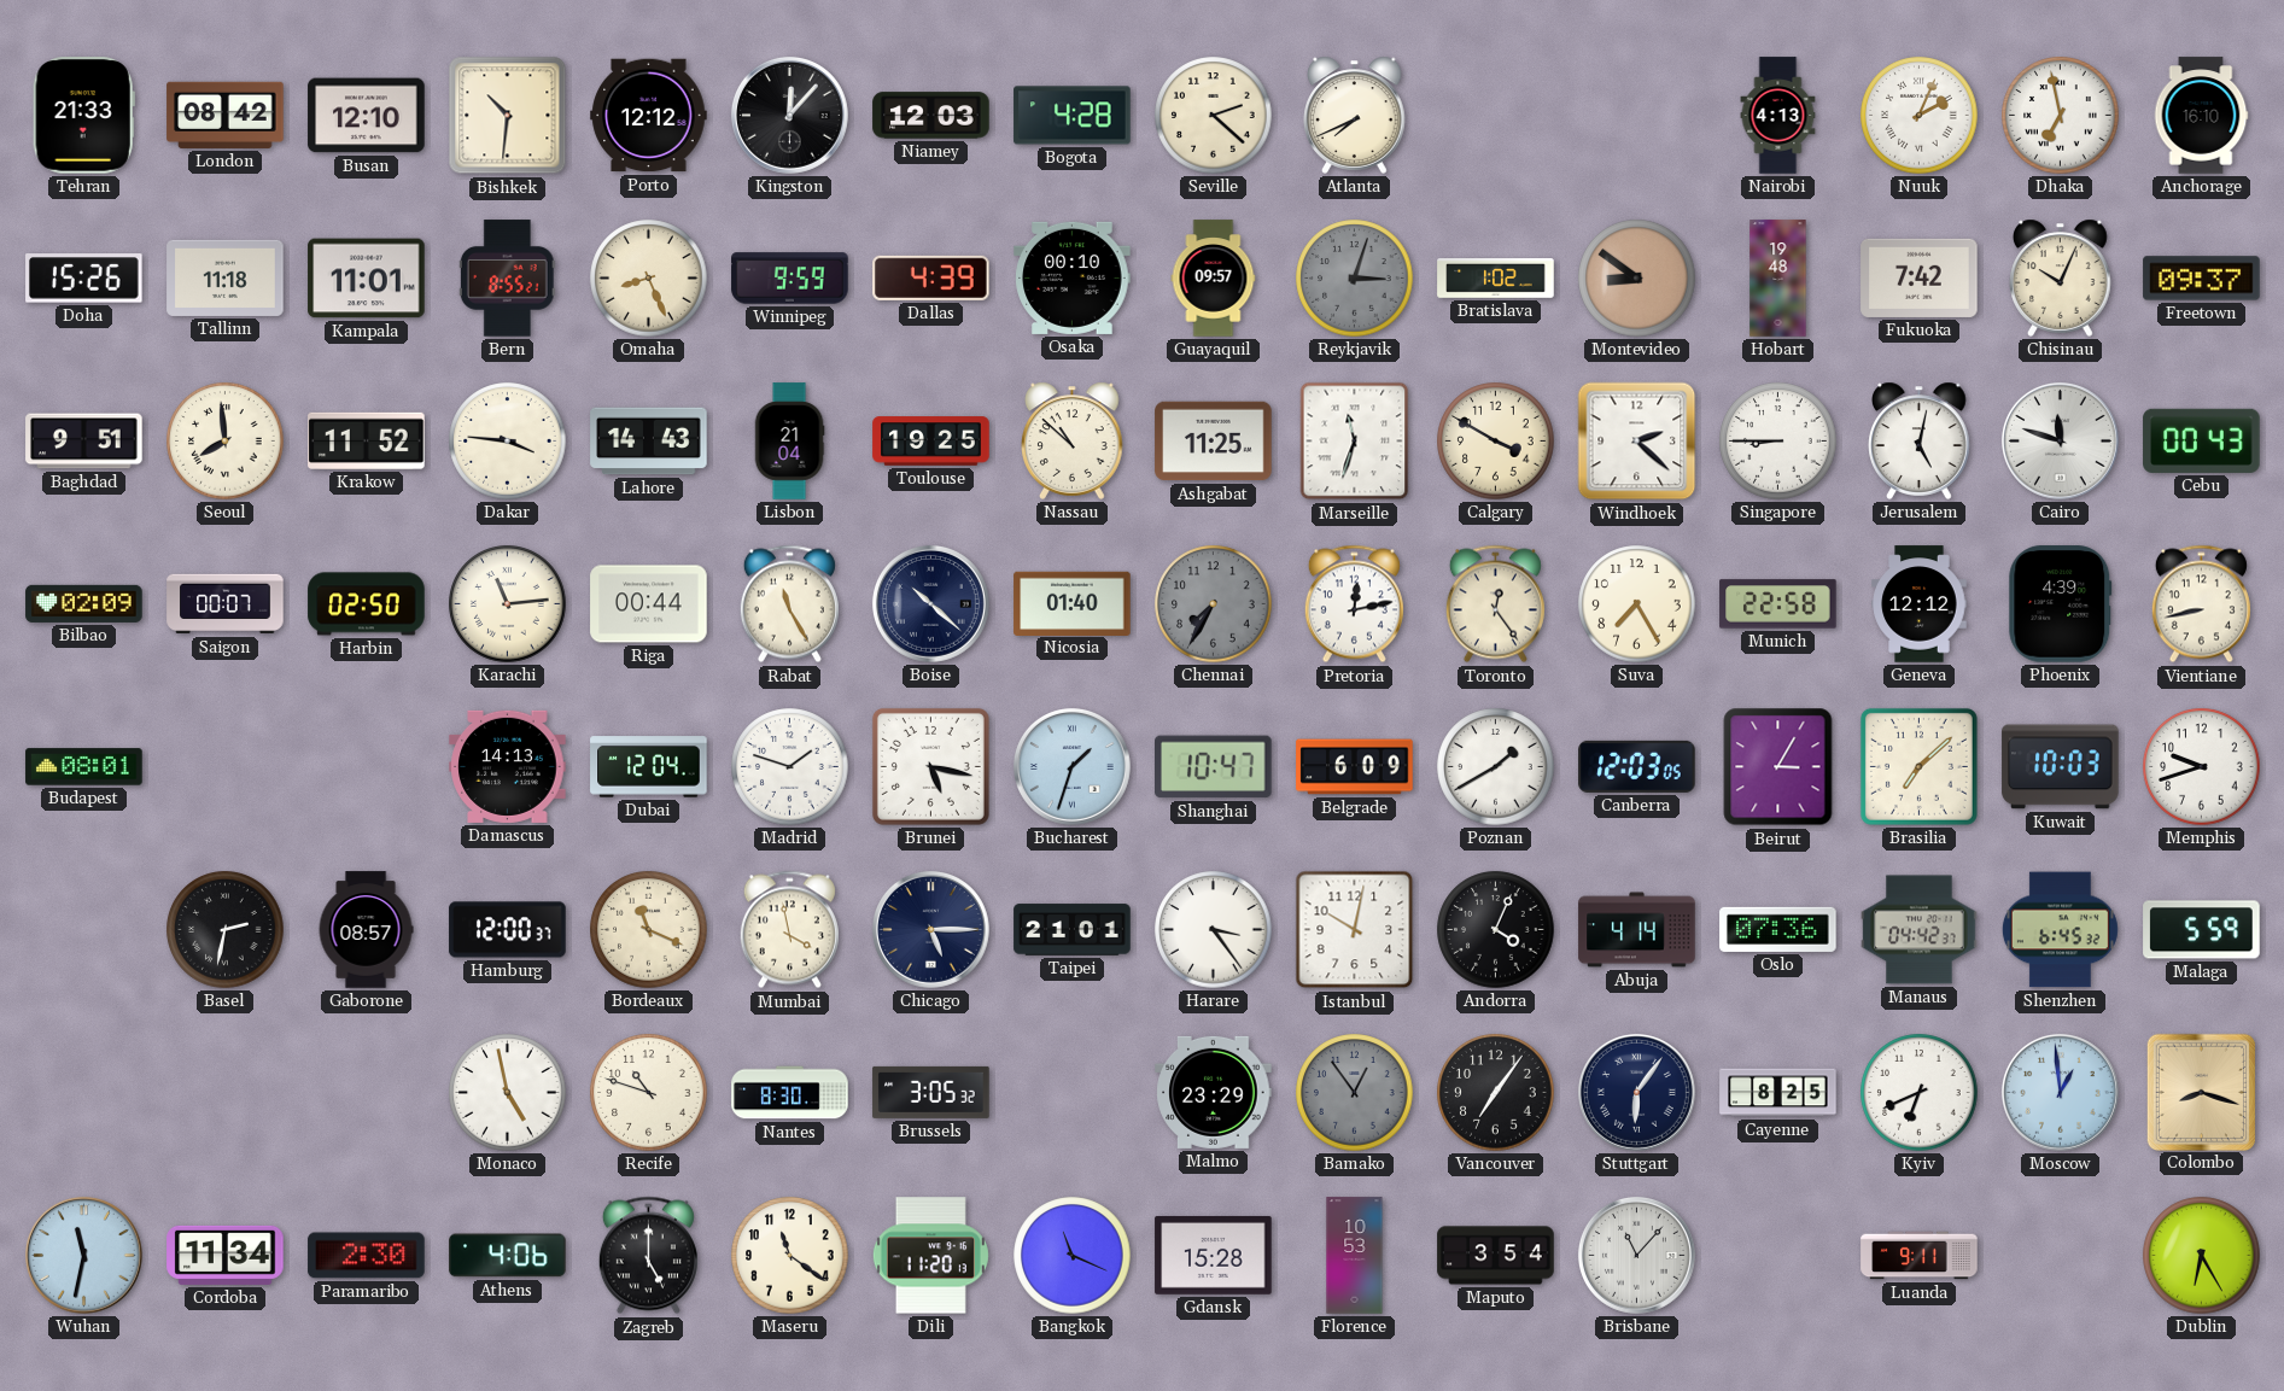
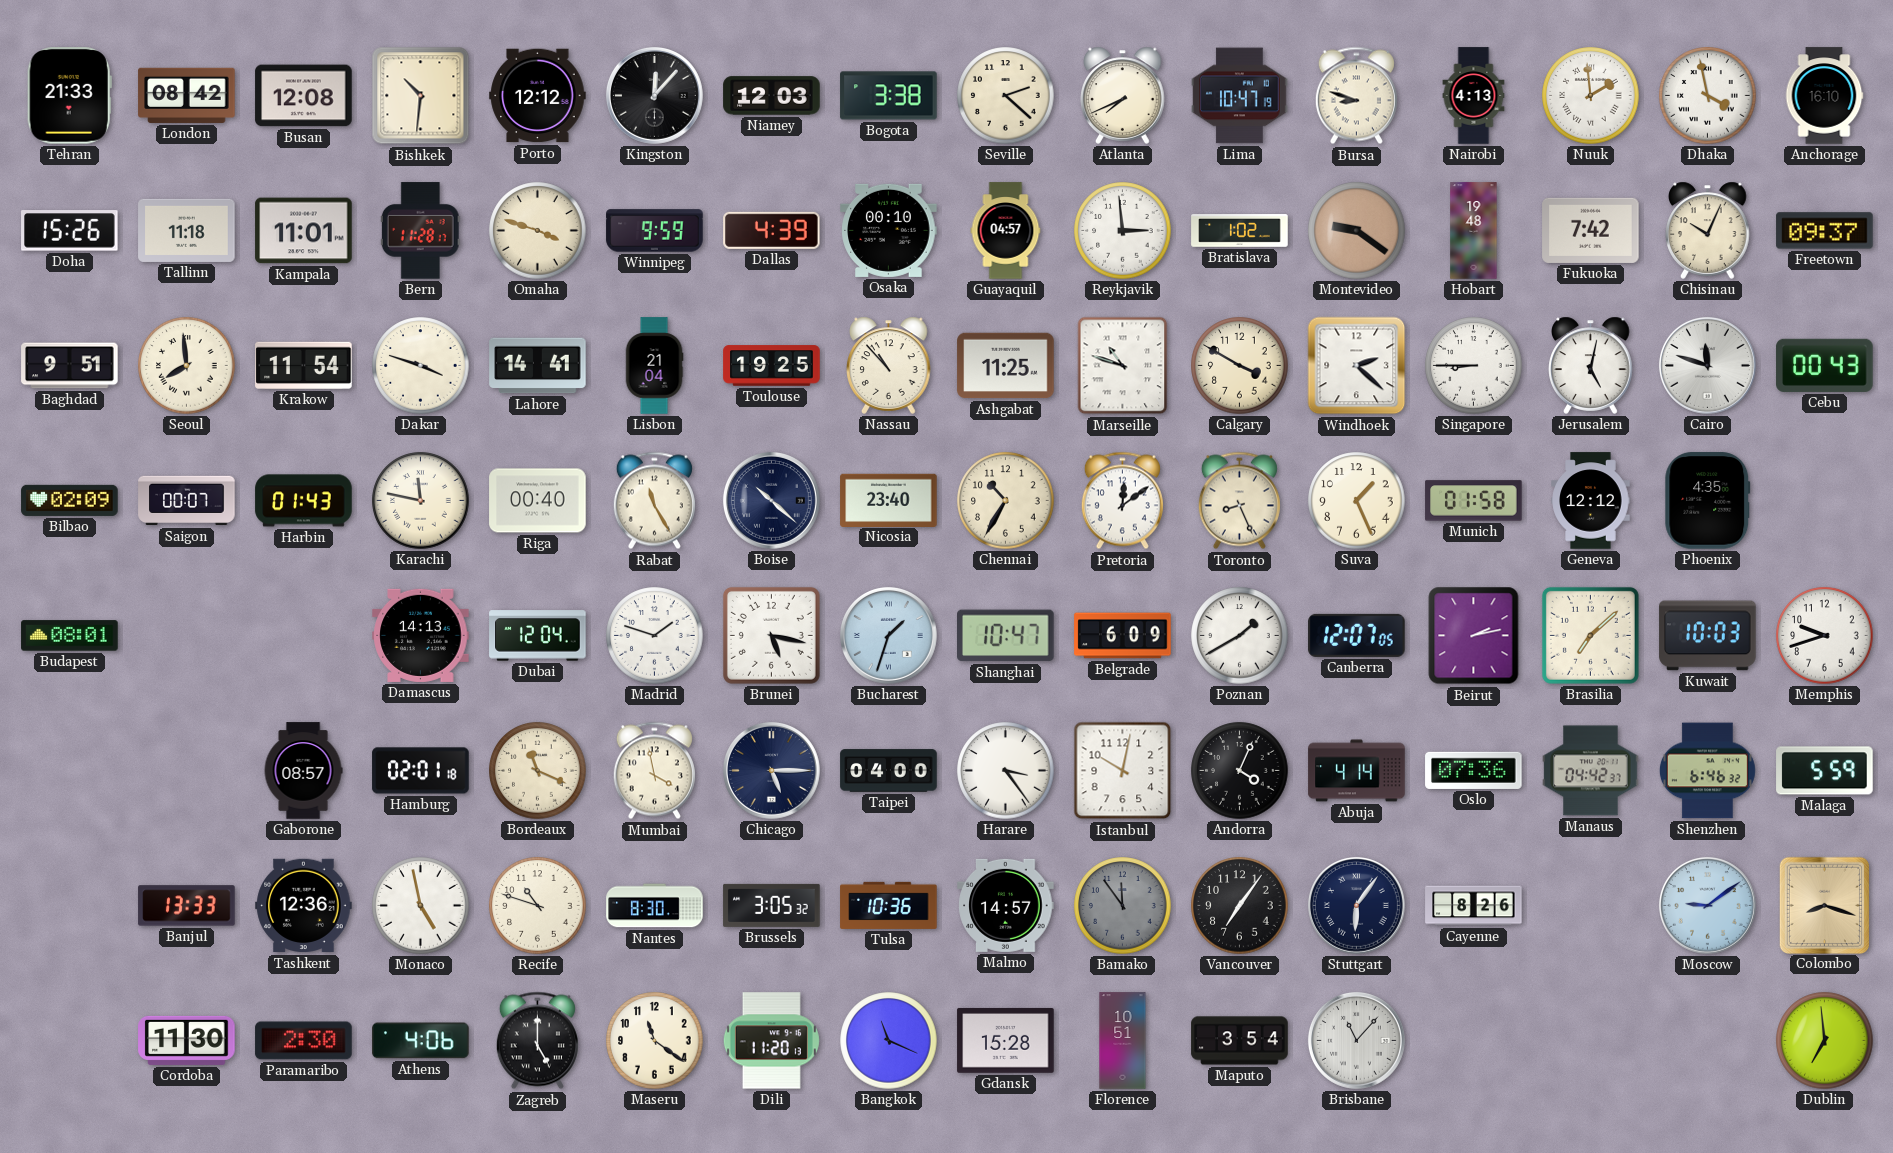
Busan: 12:10 -> 12:08
Bogota: 4:28 -> 3:38
Lima: none -> 10:47
Bursa: none -> 8:48
Nuuk: 2:04 -> 1:59
Dhaka: 6:58 -> 3:58
Bern: 8:55 -> 11:28
Omaha: 8:26 -> 3:48
Guayaquil: 09:57 -> 04:57
Reykjavik: 3:03 -> 2:59
Reykjavik dial: grey -> white
Montevideo: 8:51 -> 9:21
Krakow: 11:52 -> 11:54
Dakar: 3:46 -> 3:48
Lahore: 14:43 -> 14:41
Nassau: 10:52 -> 10:53
Marseille: 11:33 -> 10:48
Harbin: 02:50 -> 01:43
Karachi: 11:14 -> 11:47
Riga: 00:44 -> 00:40
Nicosia: 01:40 -> 23:40
Chennai: 7:35 -> 10:35
Chennai dial: grey -> cream
Pretoria: 12:13 -> 12:09
Toronto: 12:24 -> 8:26
Suva: 7:25 -> 1:26
Munich: 22:58 -> 01:58
Phoenix: 4:39 -> 4:35
Vientiane: 8:43 -> none
Canberra: 12:03 -> 12:07
Beirut: 3:05 -> 2:13
Basel: 2:32 -> none
Hamburg: 12:00 -> 02:01
Taipei: 21:01 -> 04:00
Shenzhen: 6:45 -> 6:46
Banjul: none -> 13:33
Tashkent: none -> 12:36
Tulsa: none -> 10:36
Malmo: 23:29 -> 14:57
Bamako: 12:54 -> 11:54
Cayenne: 8:25 -> 8:26
Kyiv: 6:41 -> none
Moscow: 12:59 -> 9:09
Wuhan: 11:32 -> none
Cordoba: 11:34 -> 11:30
Florence: 10:53 -> 10:51
Luanda: 9:11 -> none
Dublin: 6:25 -> 6:59
